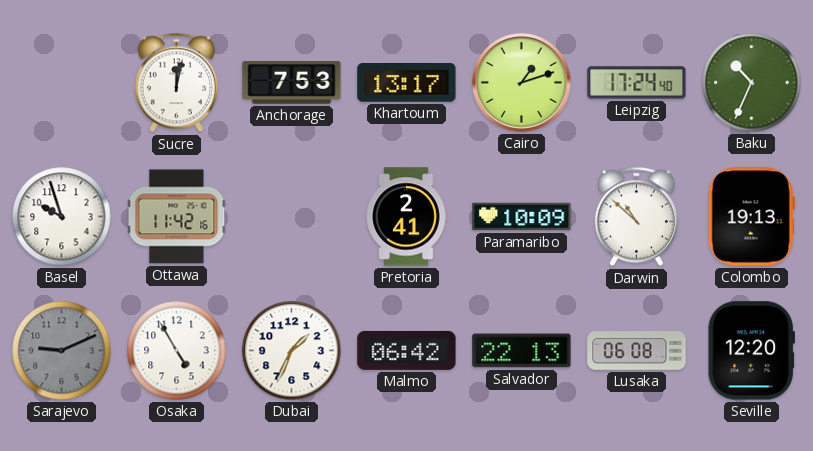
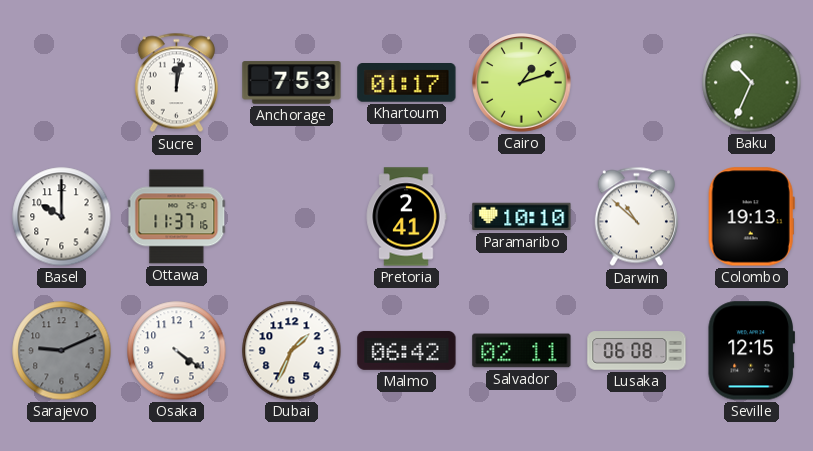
Khartoum: 13:17 -> 01:17
Leipzig: 17:24 -> none
Basel: 9:57 -> 10:00
Ottawa: 11:42 -> 11:37
Paramaribo: 10:09 -> 10:10
Osaka: 4:55 -> 4:21
Salvador: 22:13 -> 02:11
Seville: 12:20 -> 12:15
